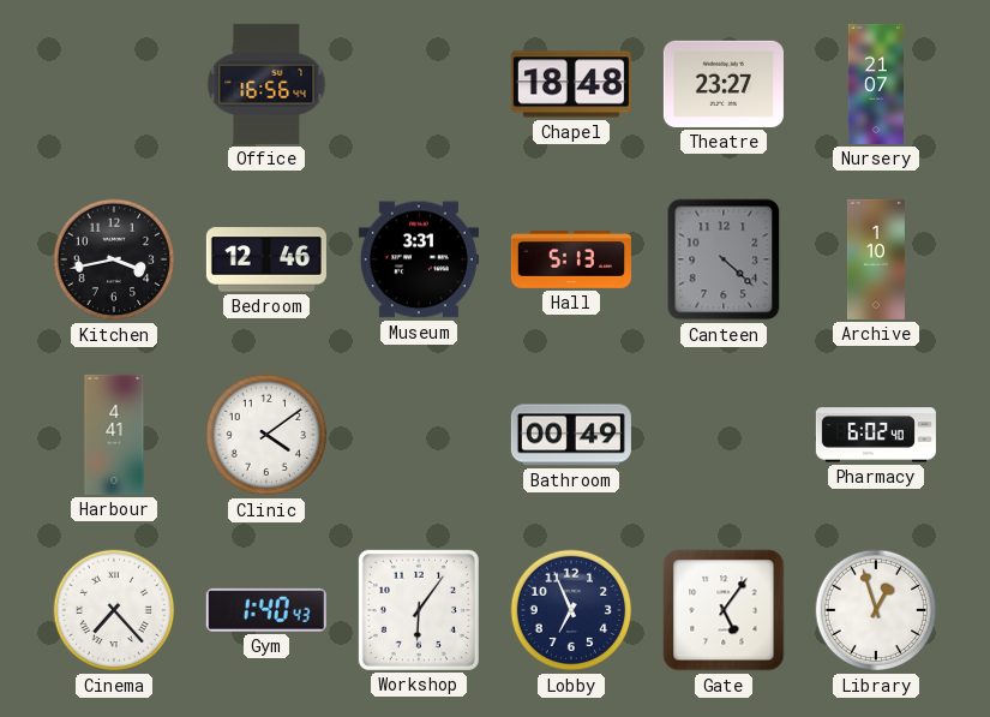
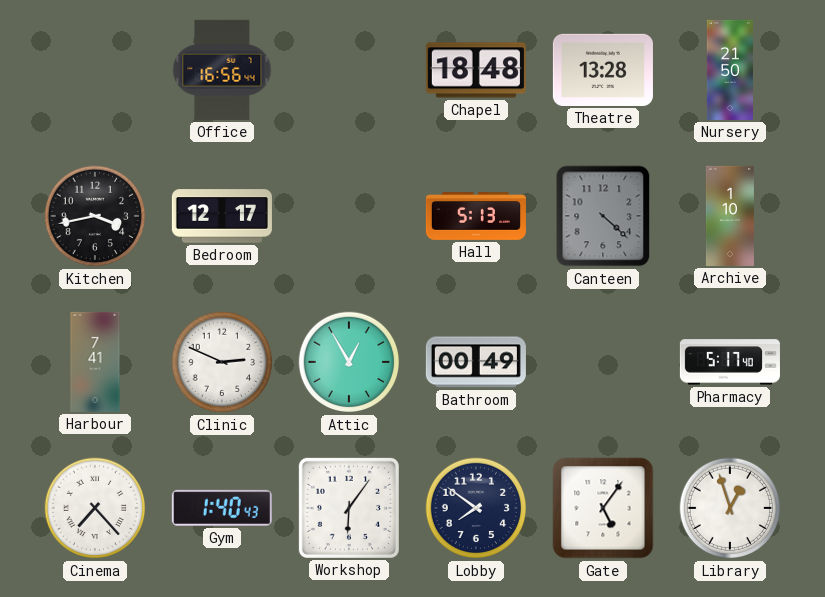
Theatre: 23:27 -> 13:28
Nursery: 21:07 -> 21:50
Bedroom: 12:46 -> 12:17
Museum: 3:31 -> none
Harbour: 4:41 -> 7:41
Clinic: 4:09 -> 2:49
Attic: none -> 12:55
Pharmacy: 6:02 -> 5:17
Lobby: 6:56 -> 7:51
